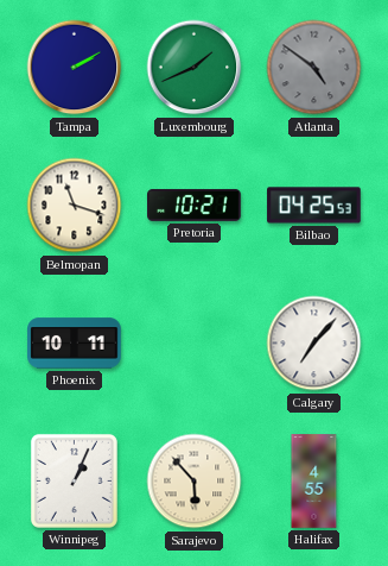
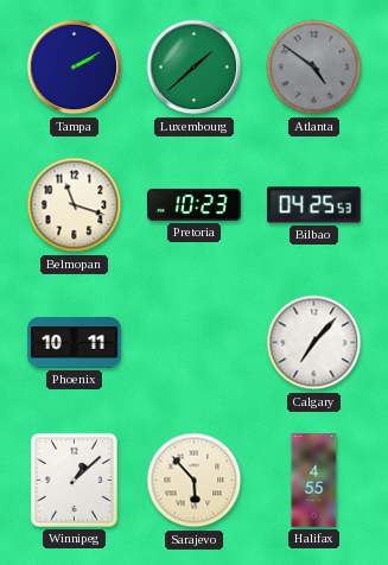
Luxembourg: 1:41 -> 1:38
Pretoria: 10:21 -> 10:23
Winnipeg: 1:04 -> 1:08
